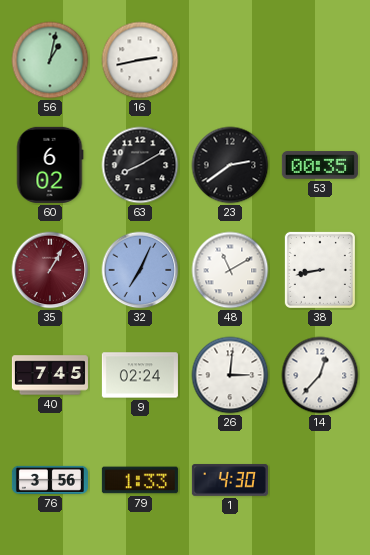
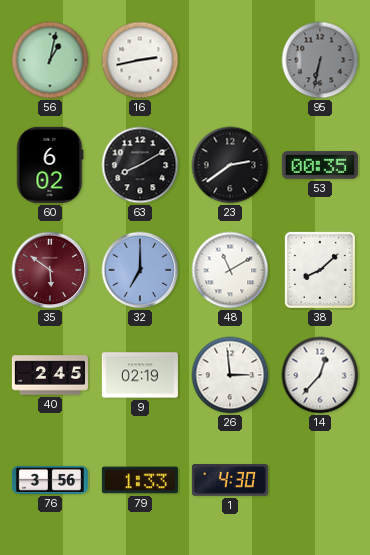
95: none -> 6:32
35: 1:05 -> 5:51
32: 7:04 -> 7:00
38: 8:43 -> 8:08
40: 7:45 -> 2:45
9: 02:24 -> 02:19
26: 3:01 -> 2:59
